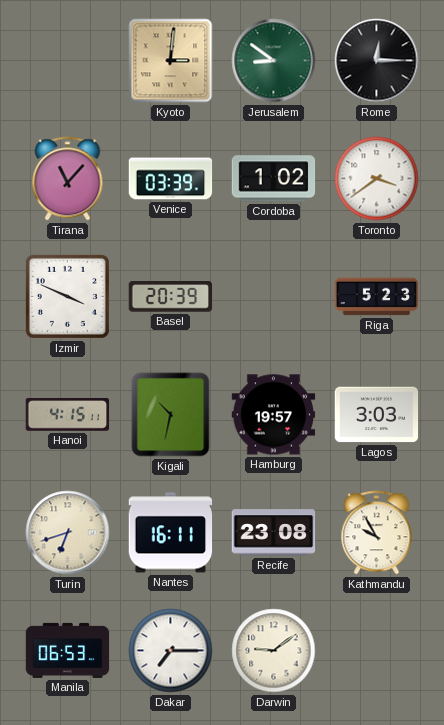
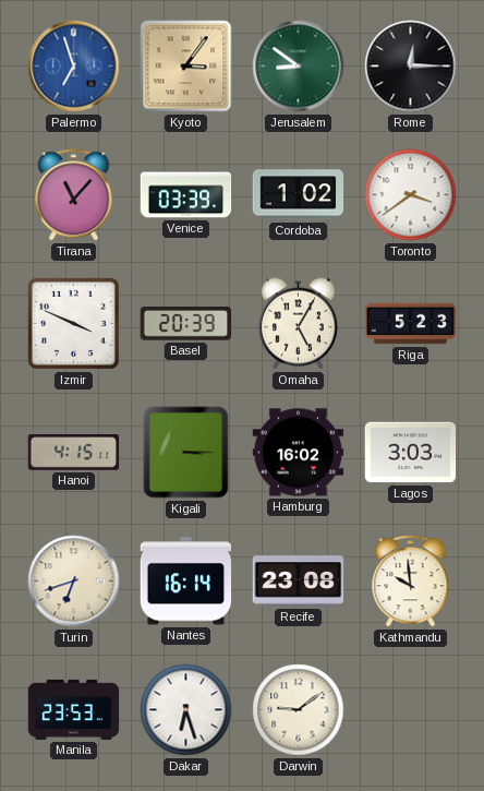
Palermo: none -> 6:57
Kyoto: 3:01 -> 3:06
Omaha: none -> 5:05
Kigali: 10:32 -> 3:15
Hamburg: 19:57 -> 16:02
Nantes: 16:11 -> 16:14
Kathmandu: 9:55 -> 9:59
Manila: 06:53 -> 23:53
Dakar: 7:15 -> 6:27
